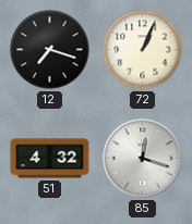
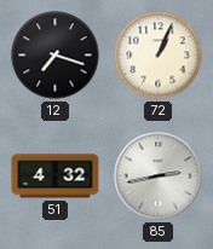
85: 12:18 -> 2:43
